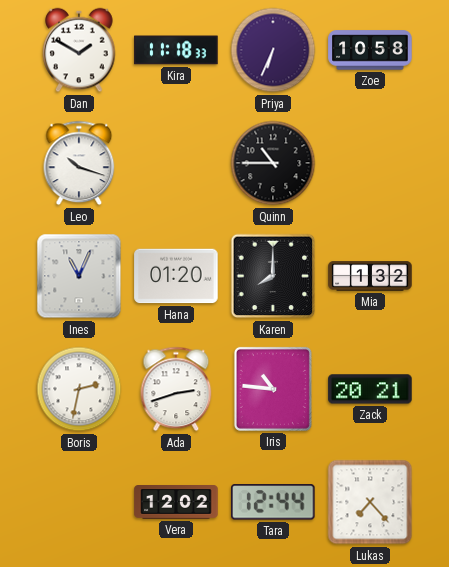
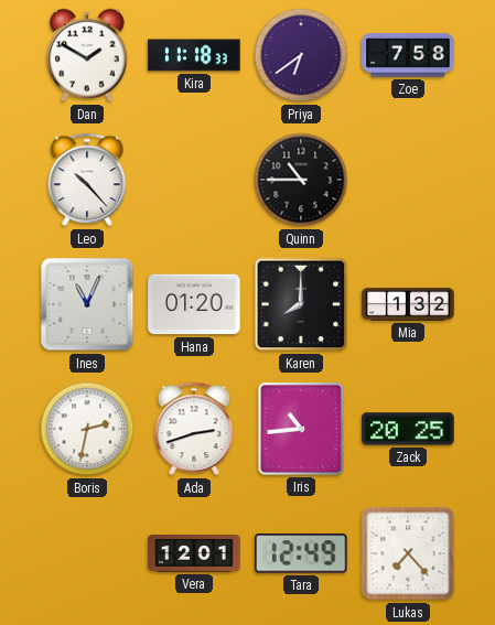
Priya: 6:34 -> 6:39
Zoe: 10:58 -> 7:58
Leo: 10:18 -> 10:23
Iris: 10:46 -> 10:44
Zack: 20:21 -> 20:25
Vera: 12:02 -> 12:01
Tara: 12:44 -> 12:49
